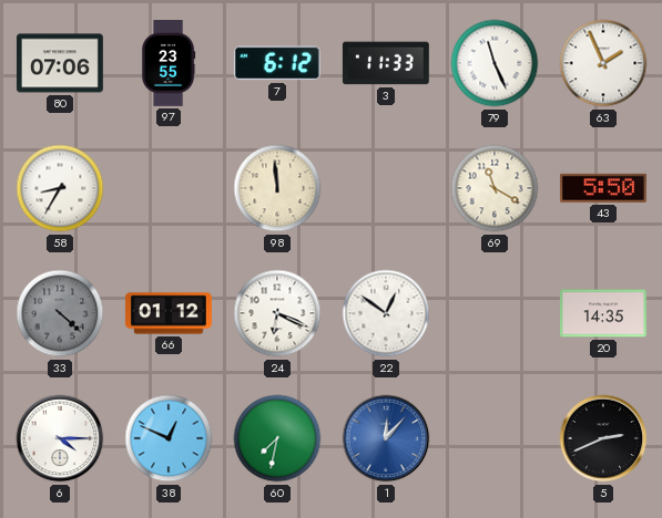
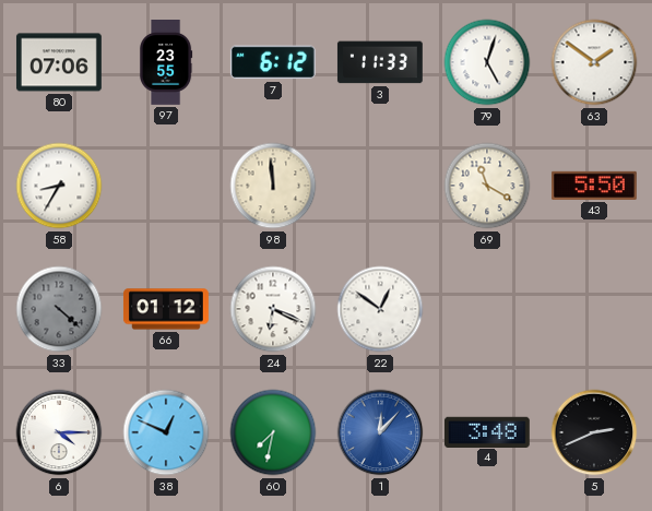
79: 11:26 -> 5:03
63: 1:56 -> 1:51
20: 14:35 -> none
4: none -> 3:48
